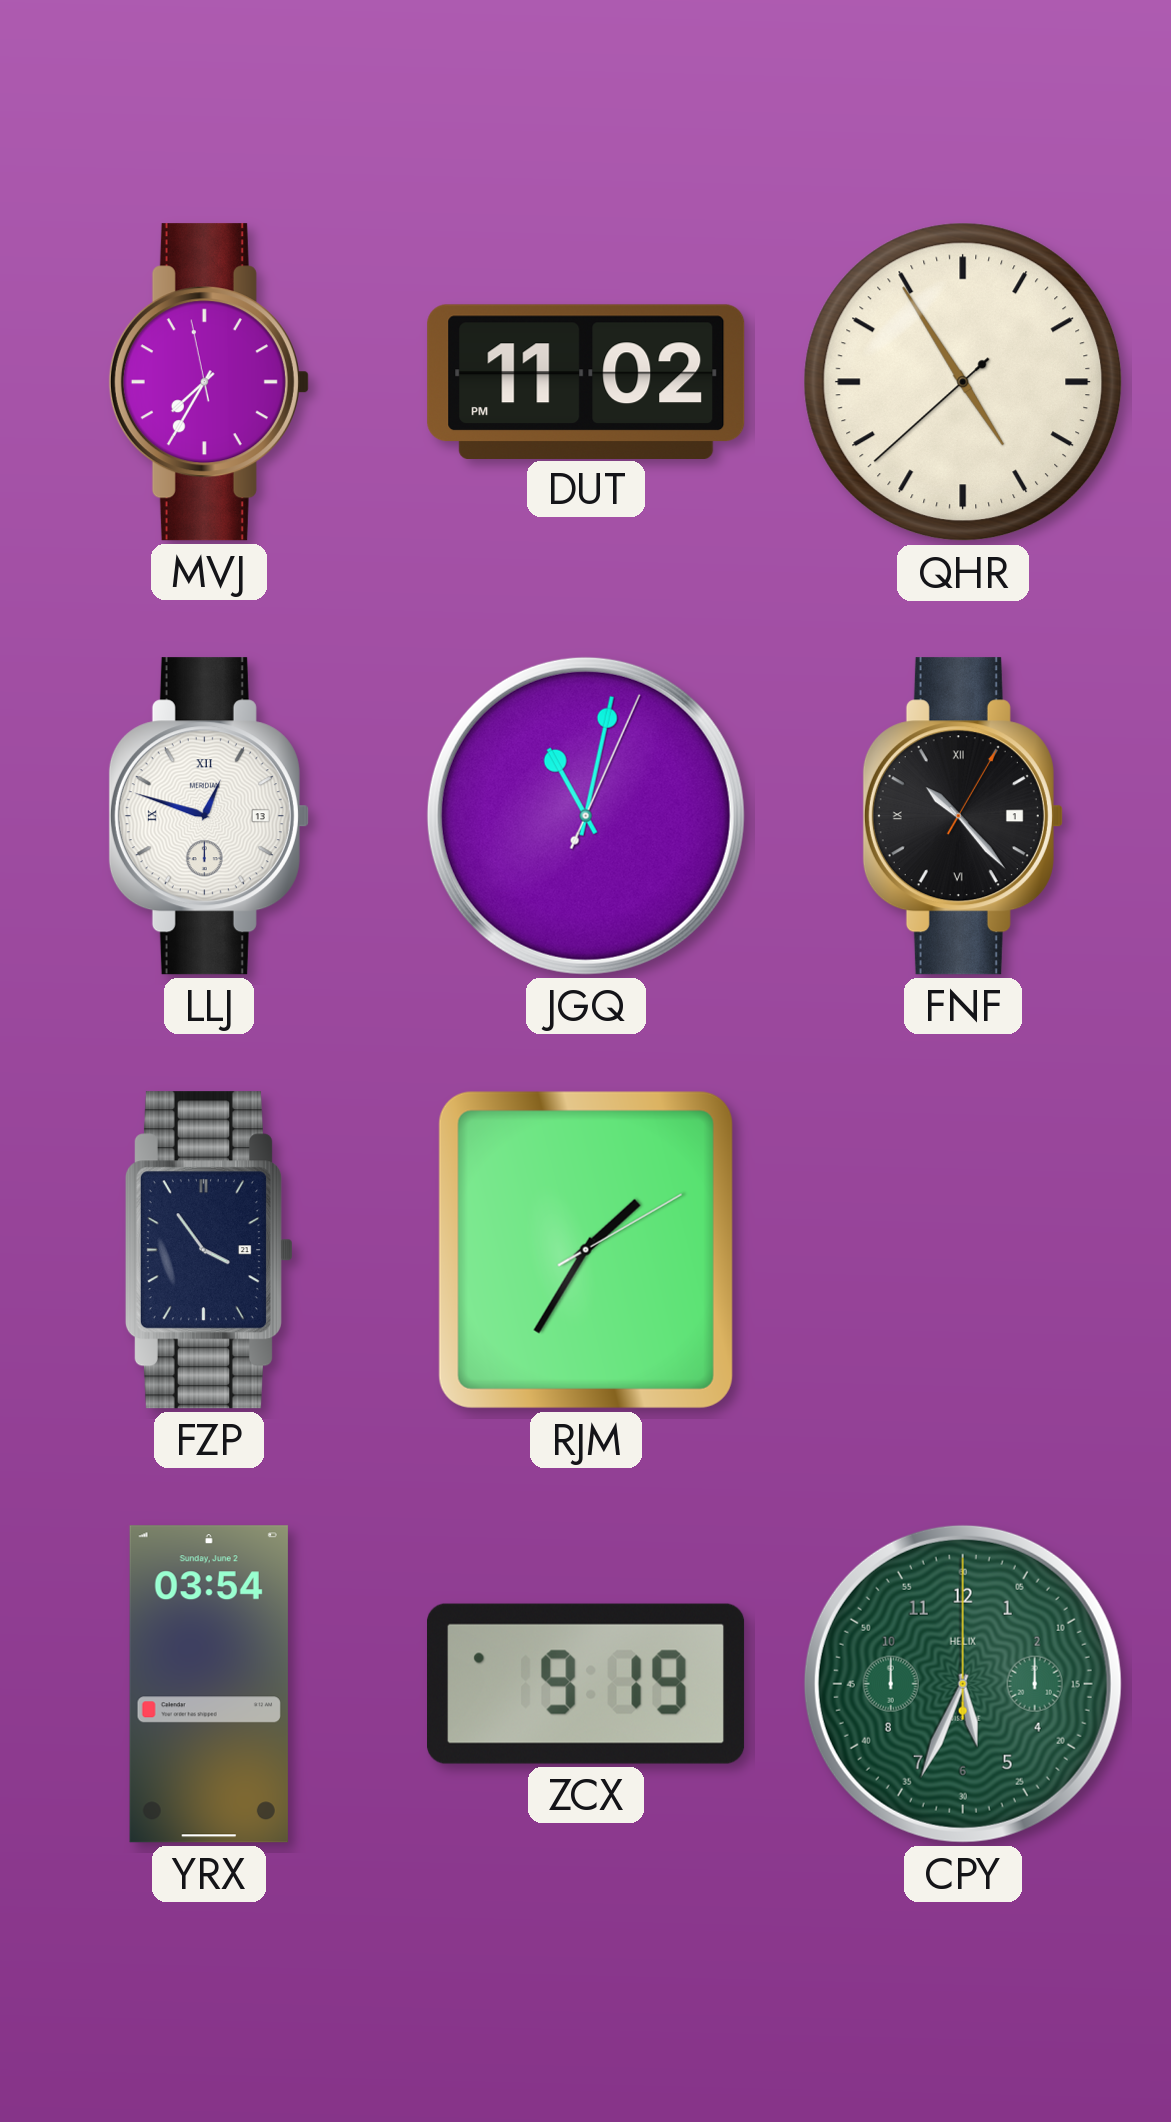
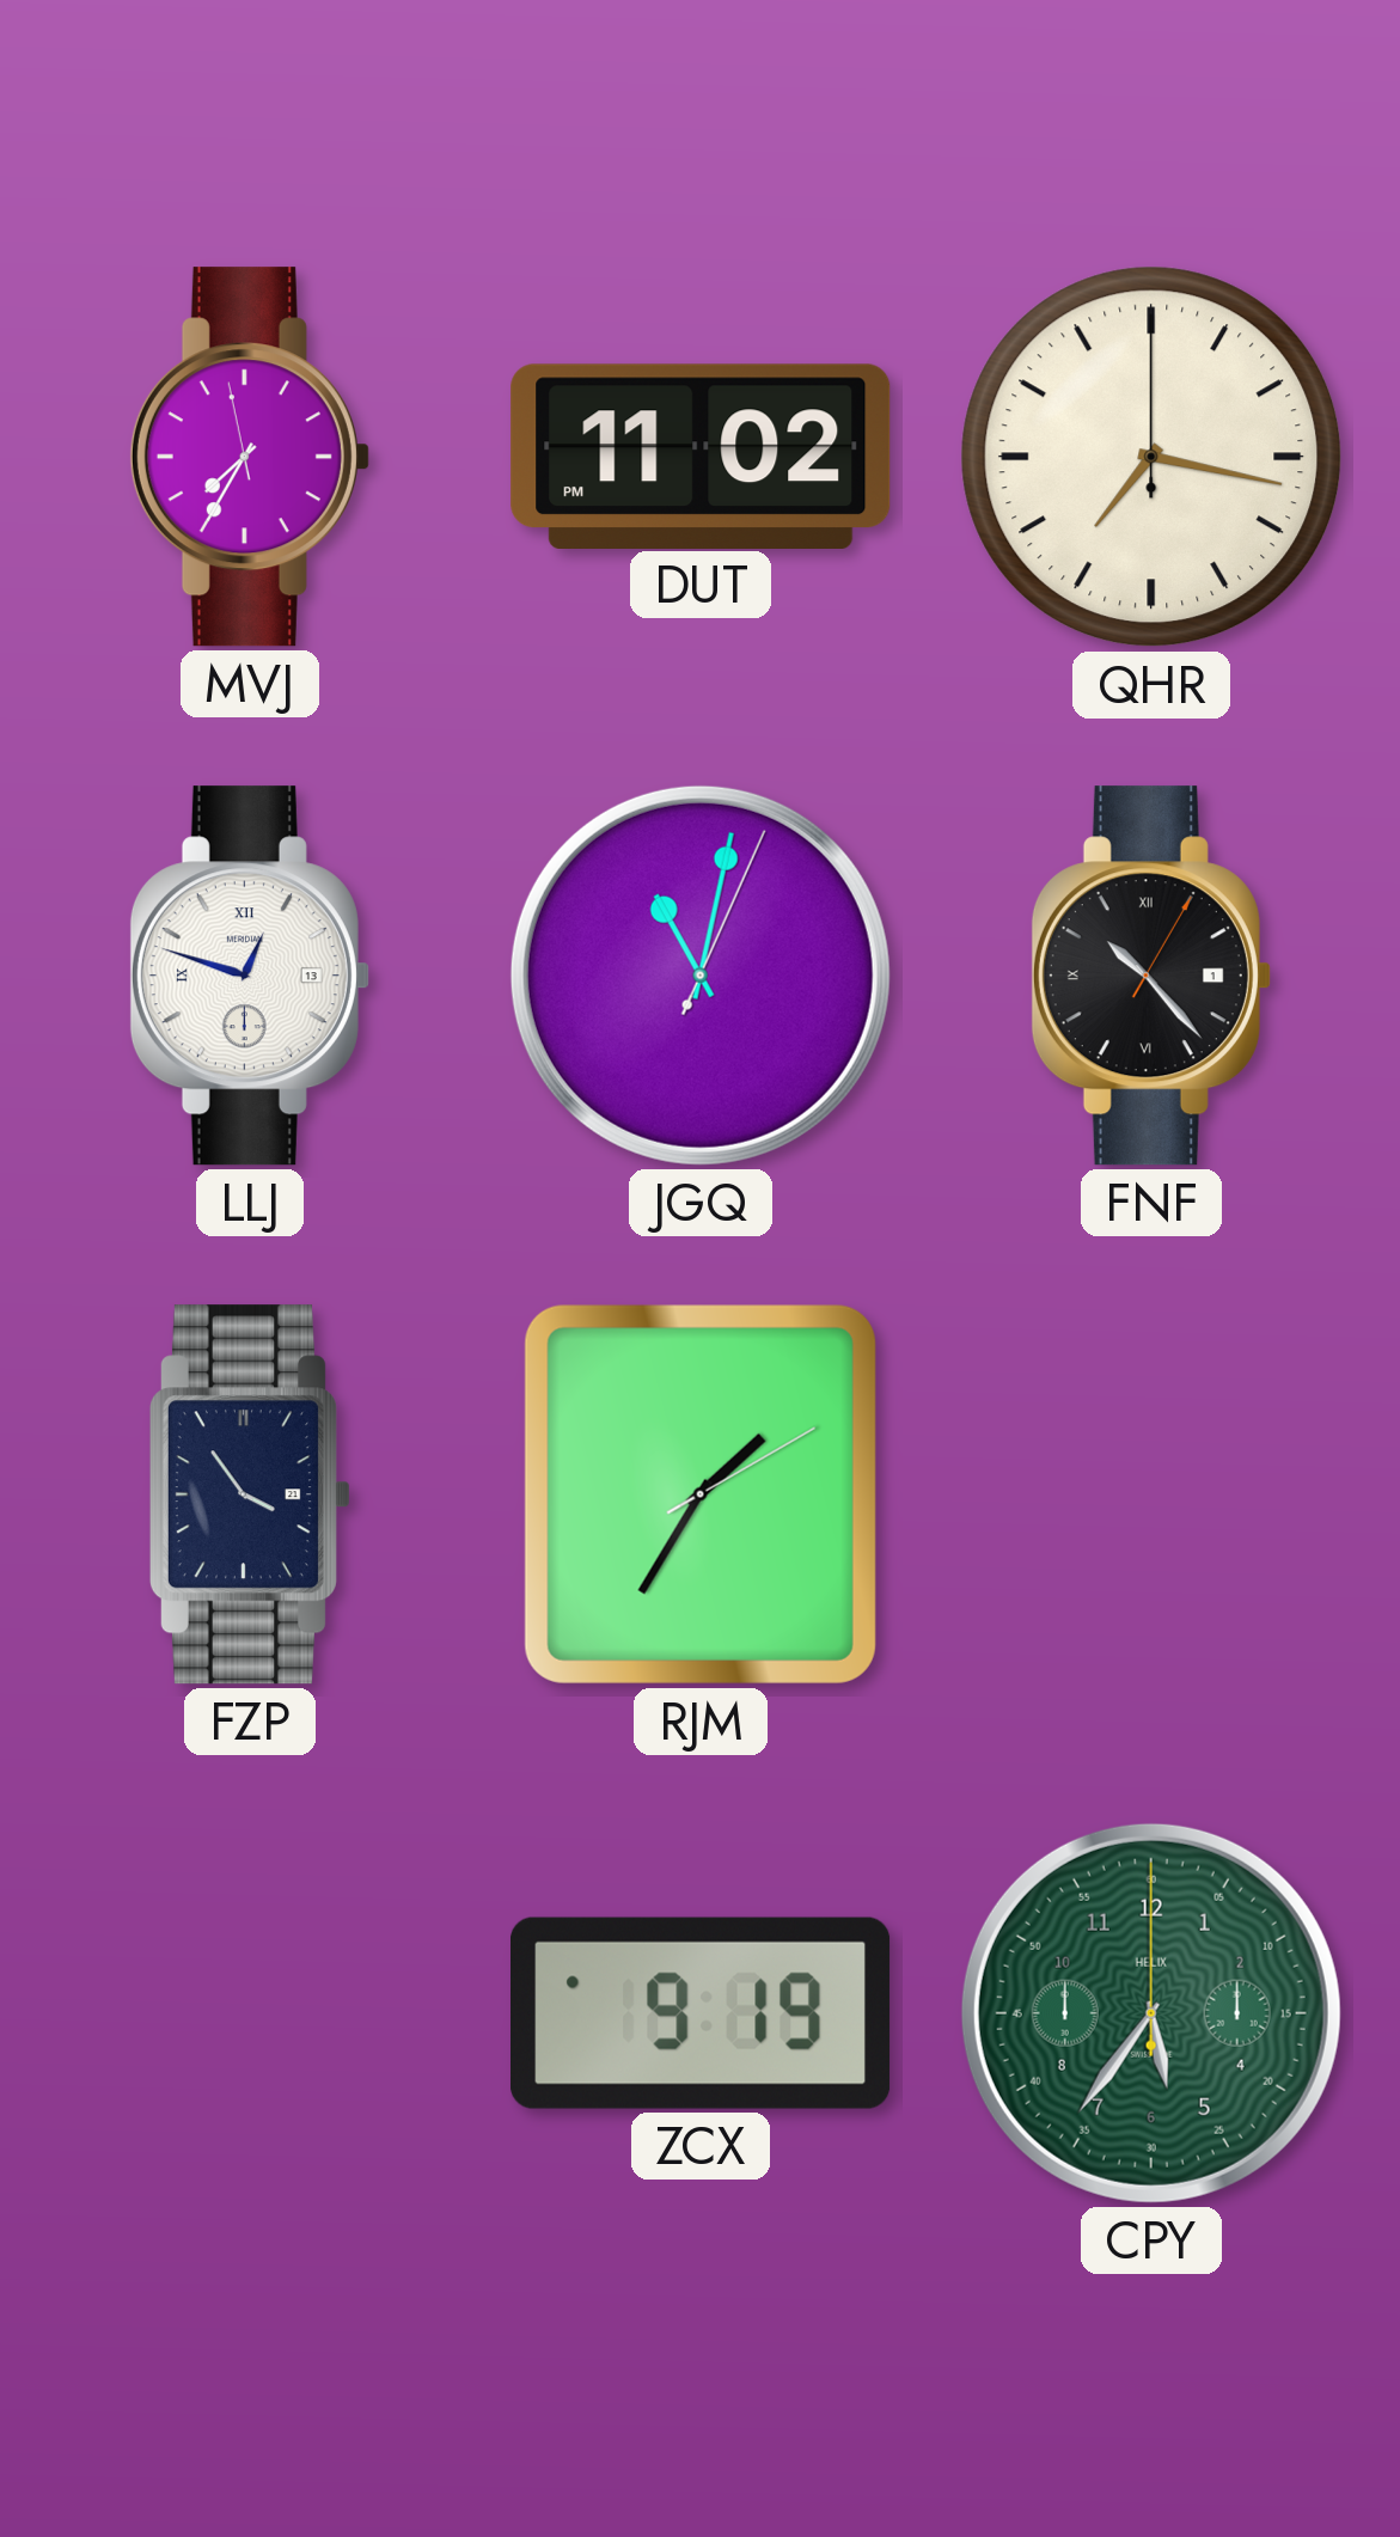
QHR: 4:54 -> 7:17
YRX: 03:54 -> none
CPY: 5:34 -> 5:36
